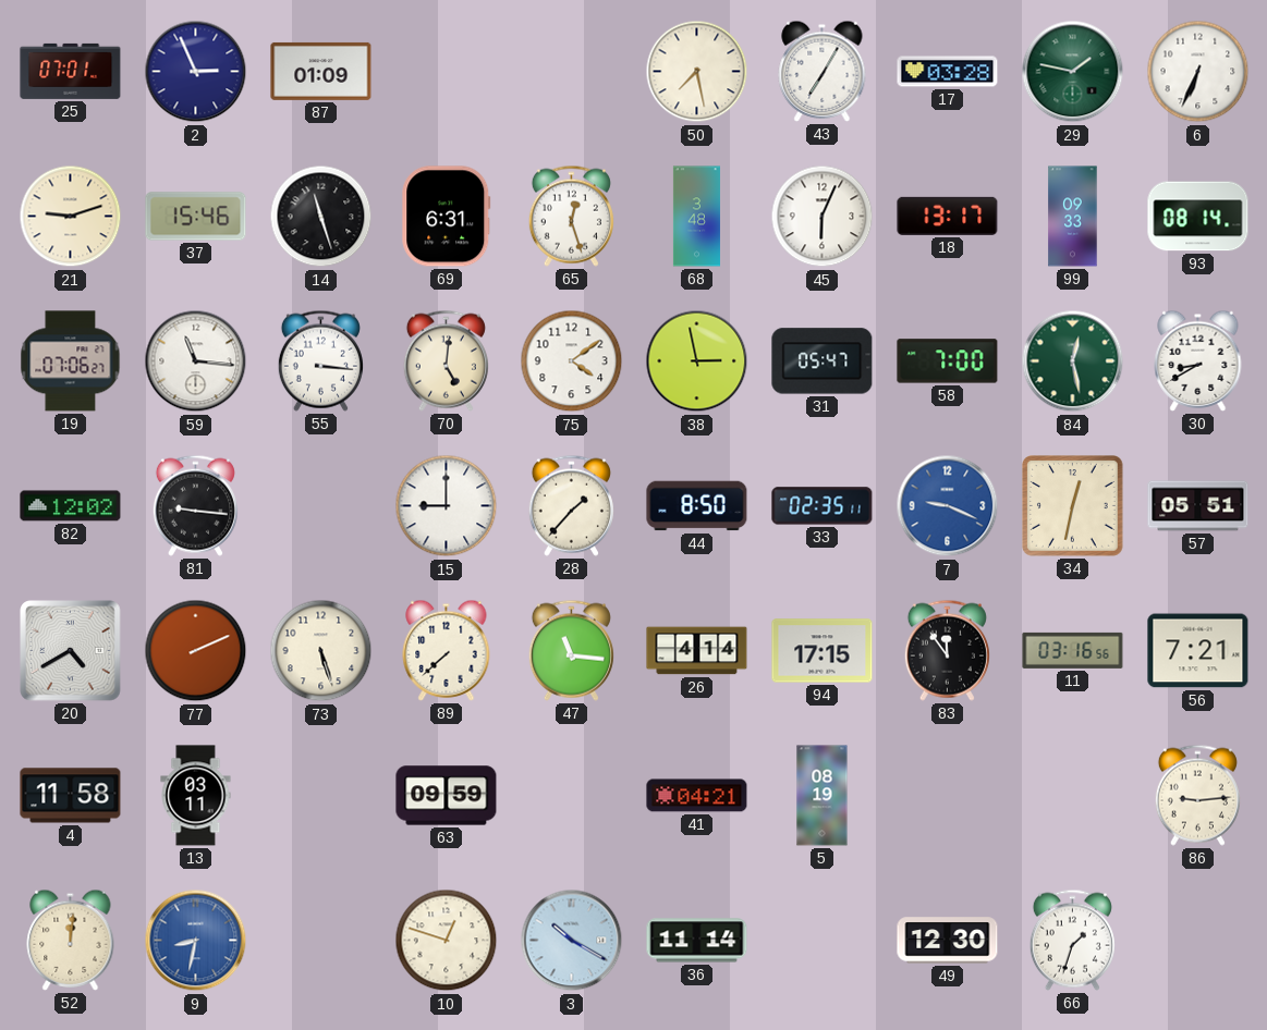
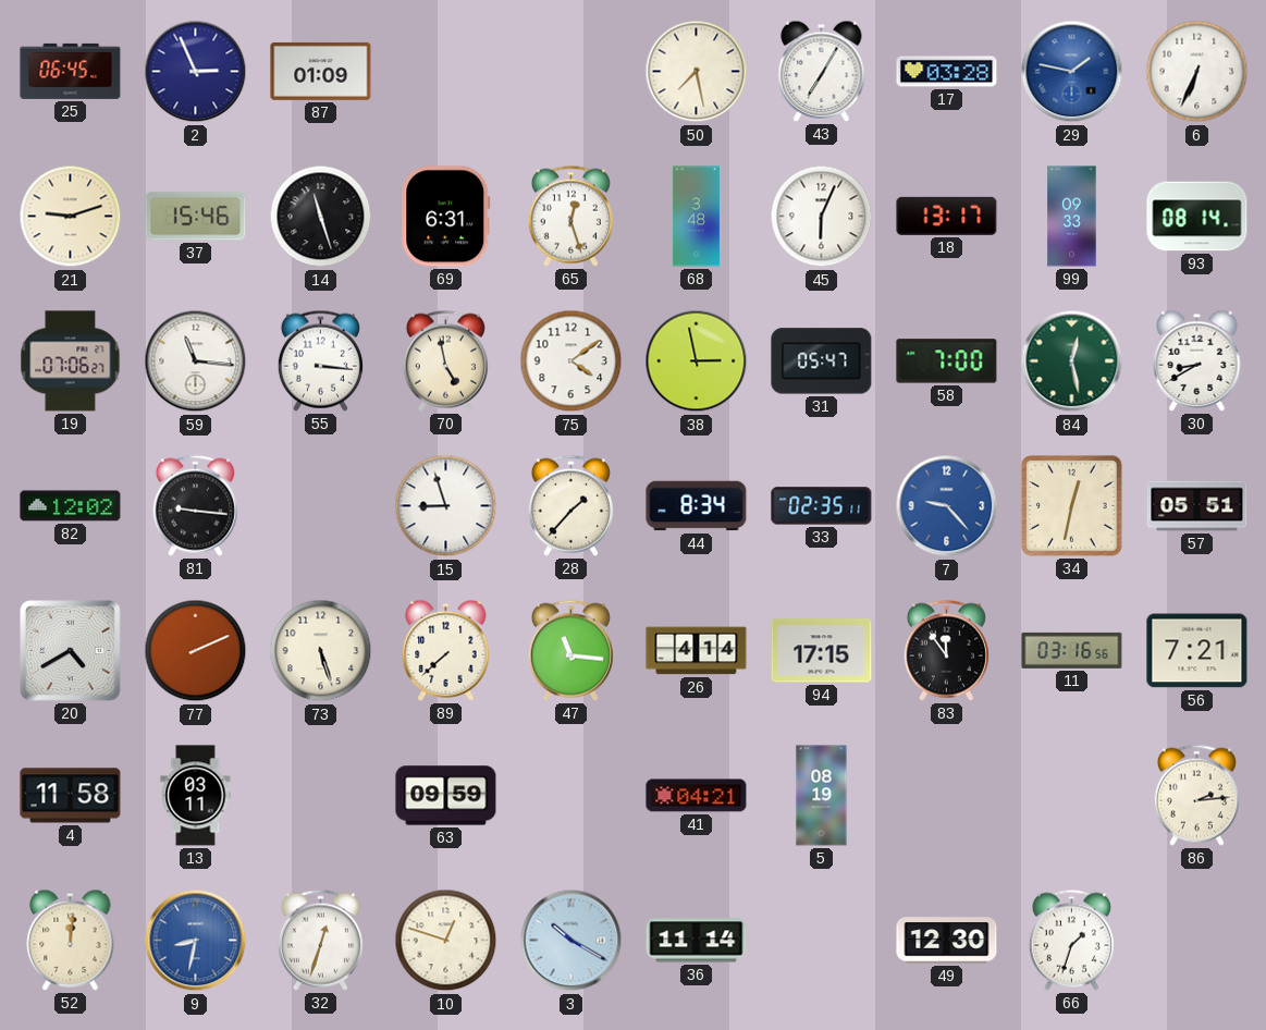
25: 07:01 -> 06:45
29 dial: green -> blue
70: 5:01 -> 4:58
15: 9:00 -> 8:57
44: 8:50 -> 8:34
7: 9:19 -> 9:23
86: 9:14 -> 2:14
32: none -> 12:33
